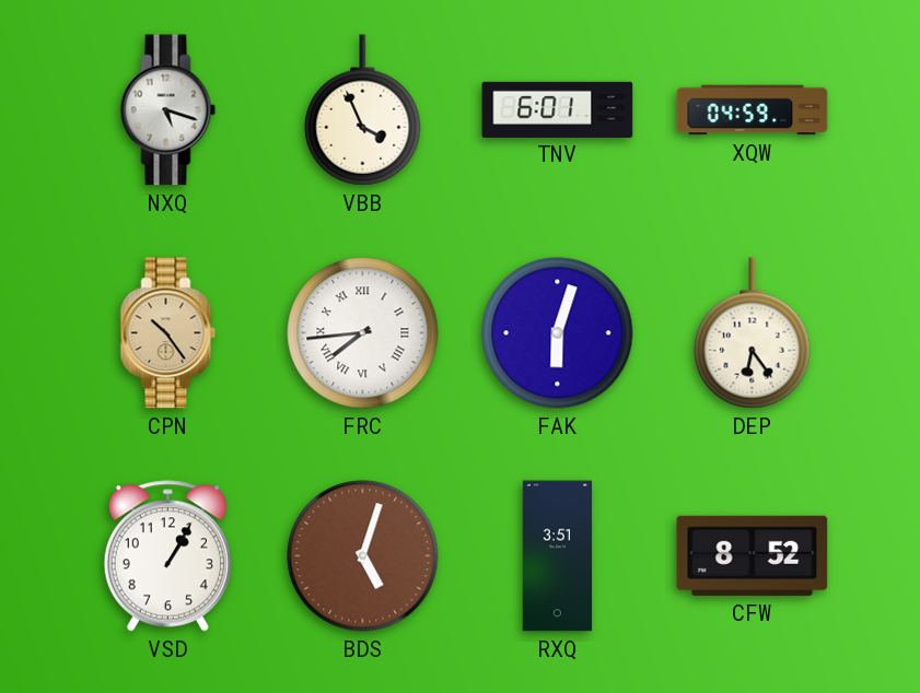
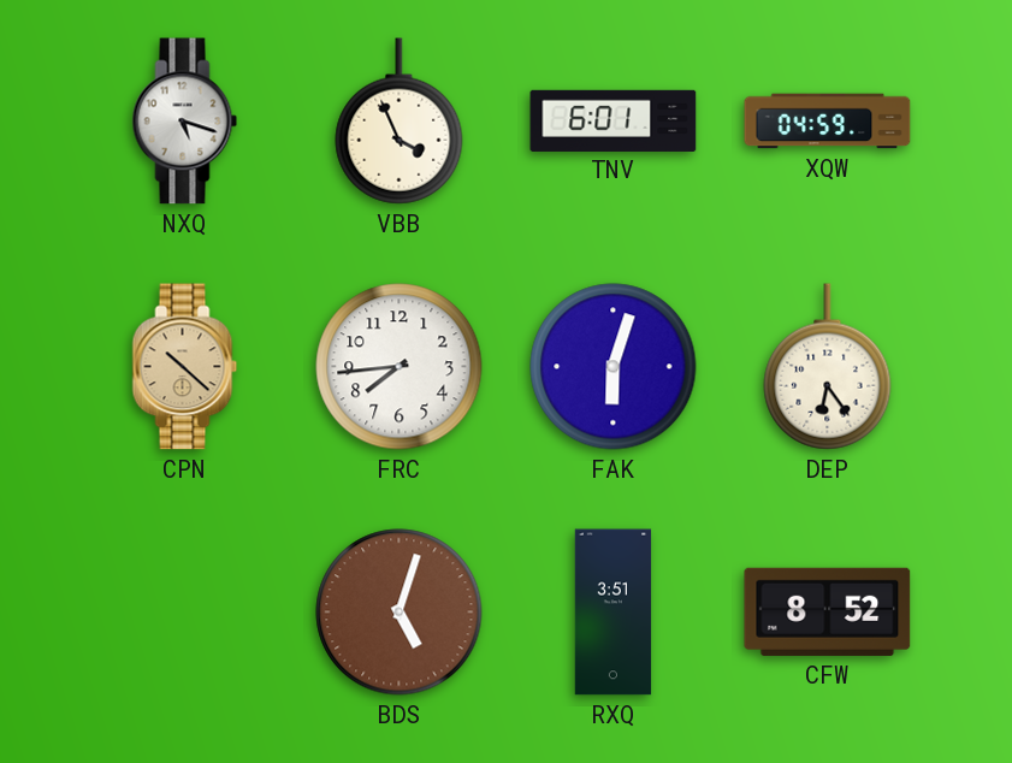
CPN: 10:24 -> 10:22
FRC numerals: Roman -> Arabic
VSD: 1:05 -> none
